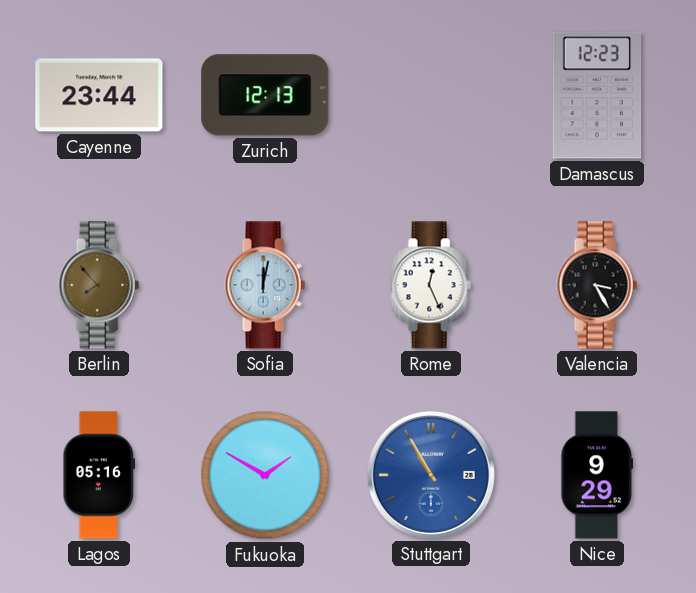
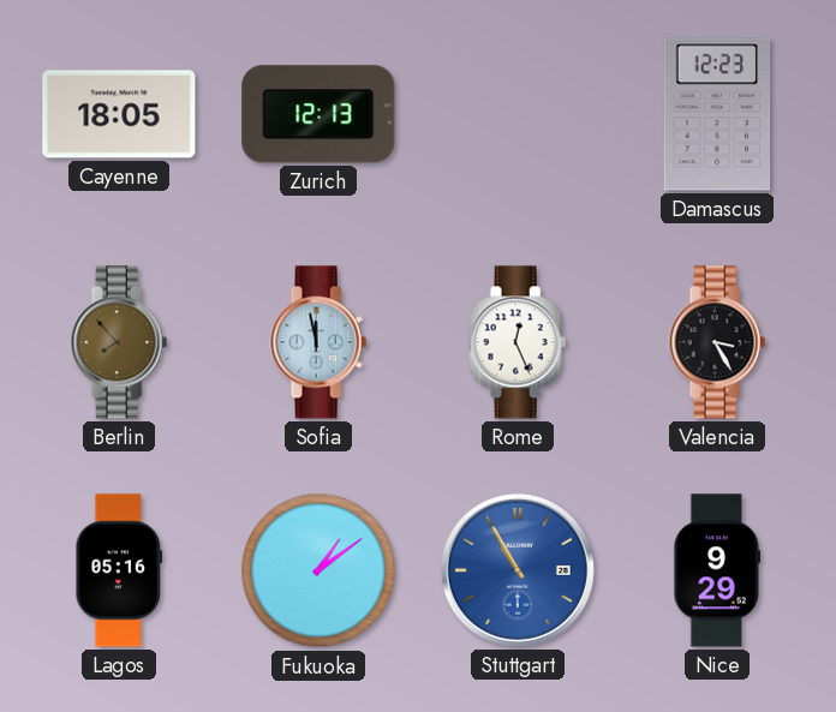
Cayenne: 23:44 -> 18:05
Sofia: 12:02 -> 11:58
Fukuoka: 1:50 -> 1:09
